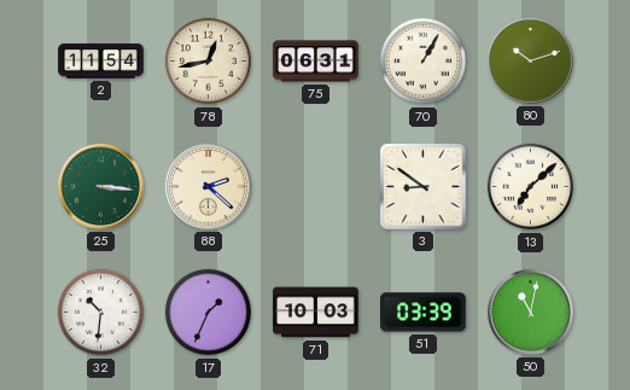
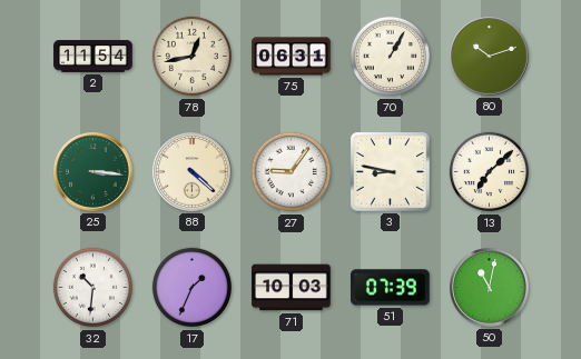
88: 2:22 -> 4:22
27: none -> 9:06
3: 8:51 -> 8:47
51: 03:39 -> 07:39
